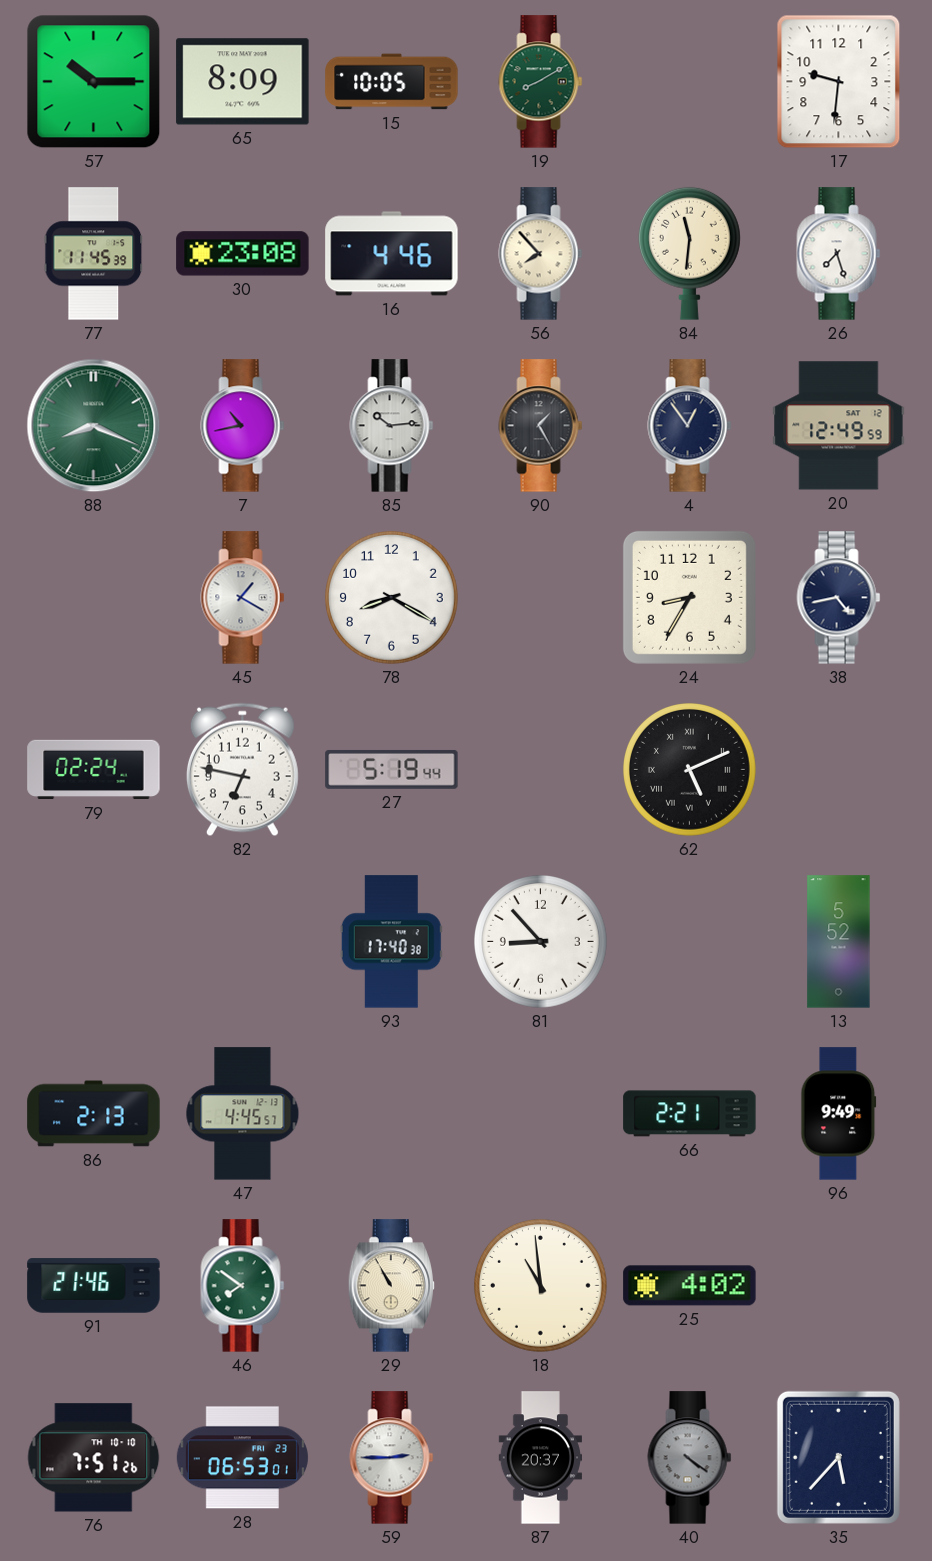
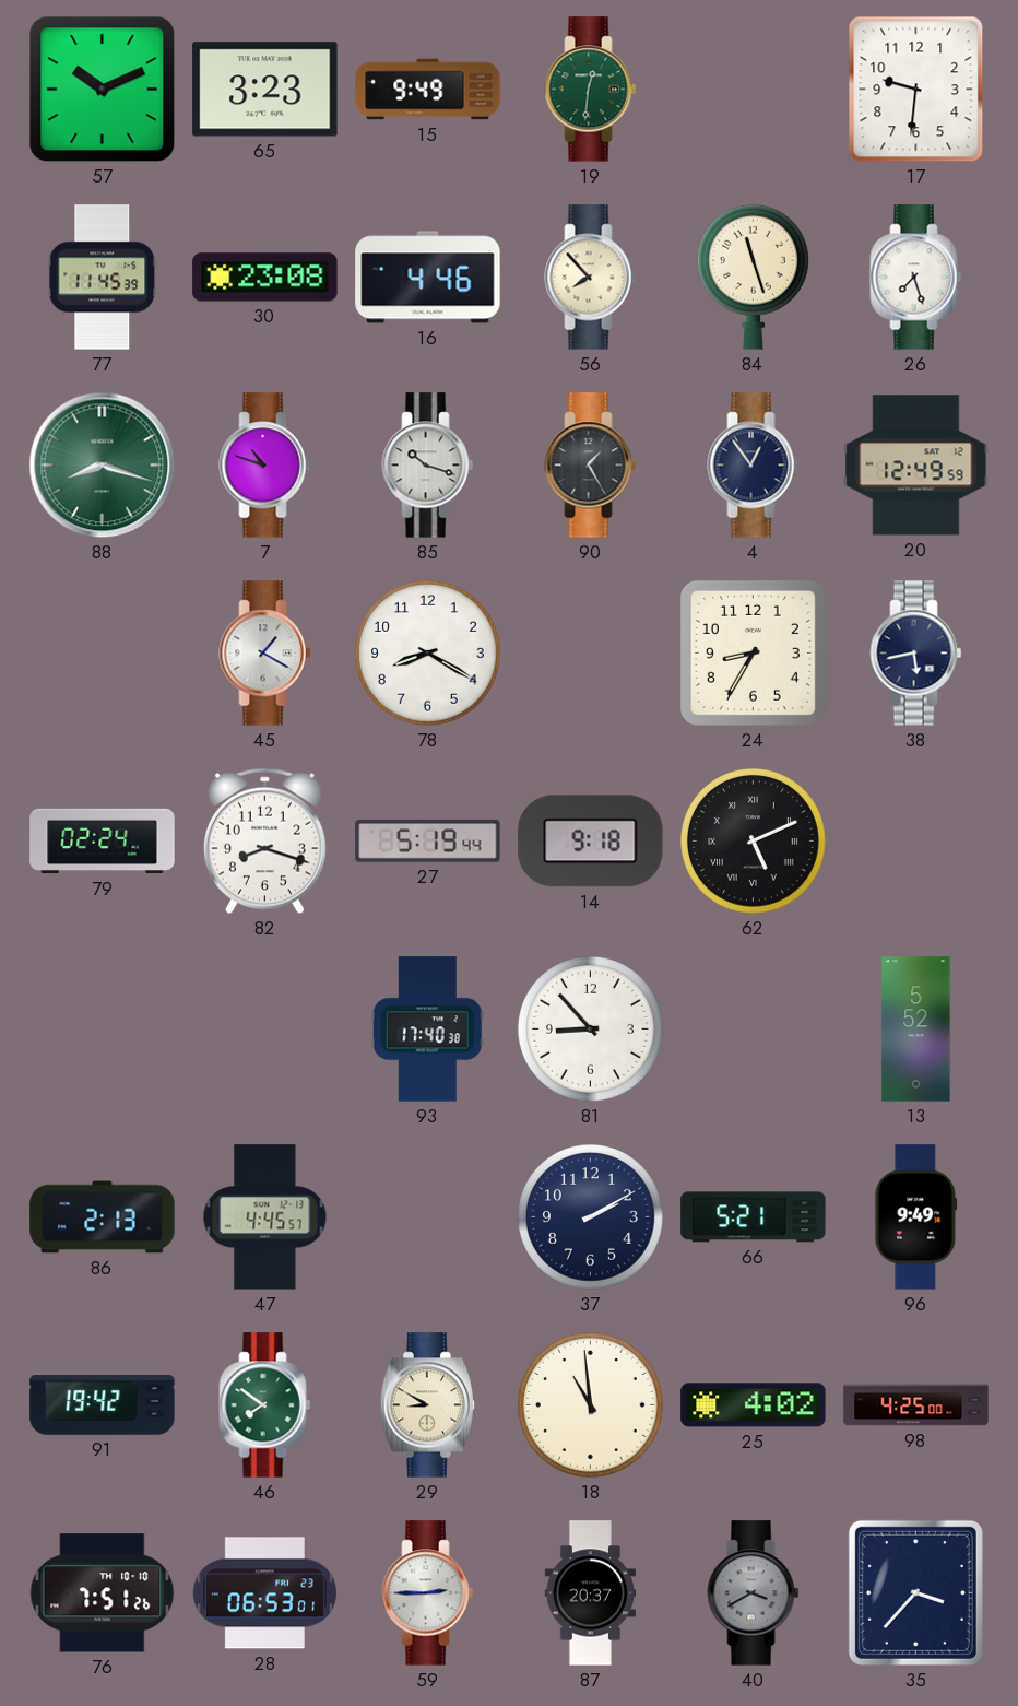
57: 10:15 -> 10:11
65: 8:09 -> 3:23
15: 10:05 -> 9:49
19: 8:10 -> 12:31
84: 11:31 -> 11:27
88: 8:19 -> 8:18
7: 10:43 -> 10:48
85: 10:14 -> 10:18
38: 4:43 -> 5:43
82: 6:47 -> 8:18
14: none -> 9:18
37: none -> 2:10
66: 2:21 -> 5:21
91: 21:46 -> 19:42
29: 10:55 -> 8:50
98: none -> 4:25
40: 4:21 -> 3:40
35: 5:37 -> 3:37
